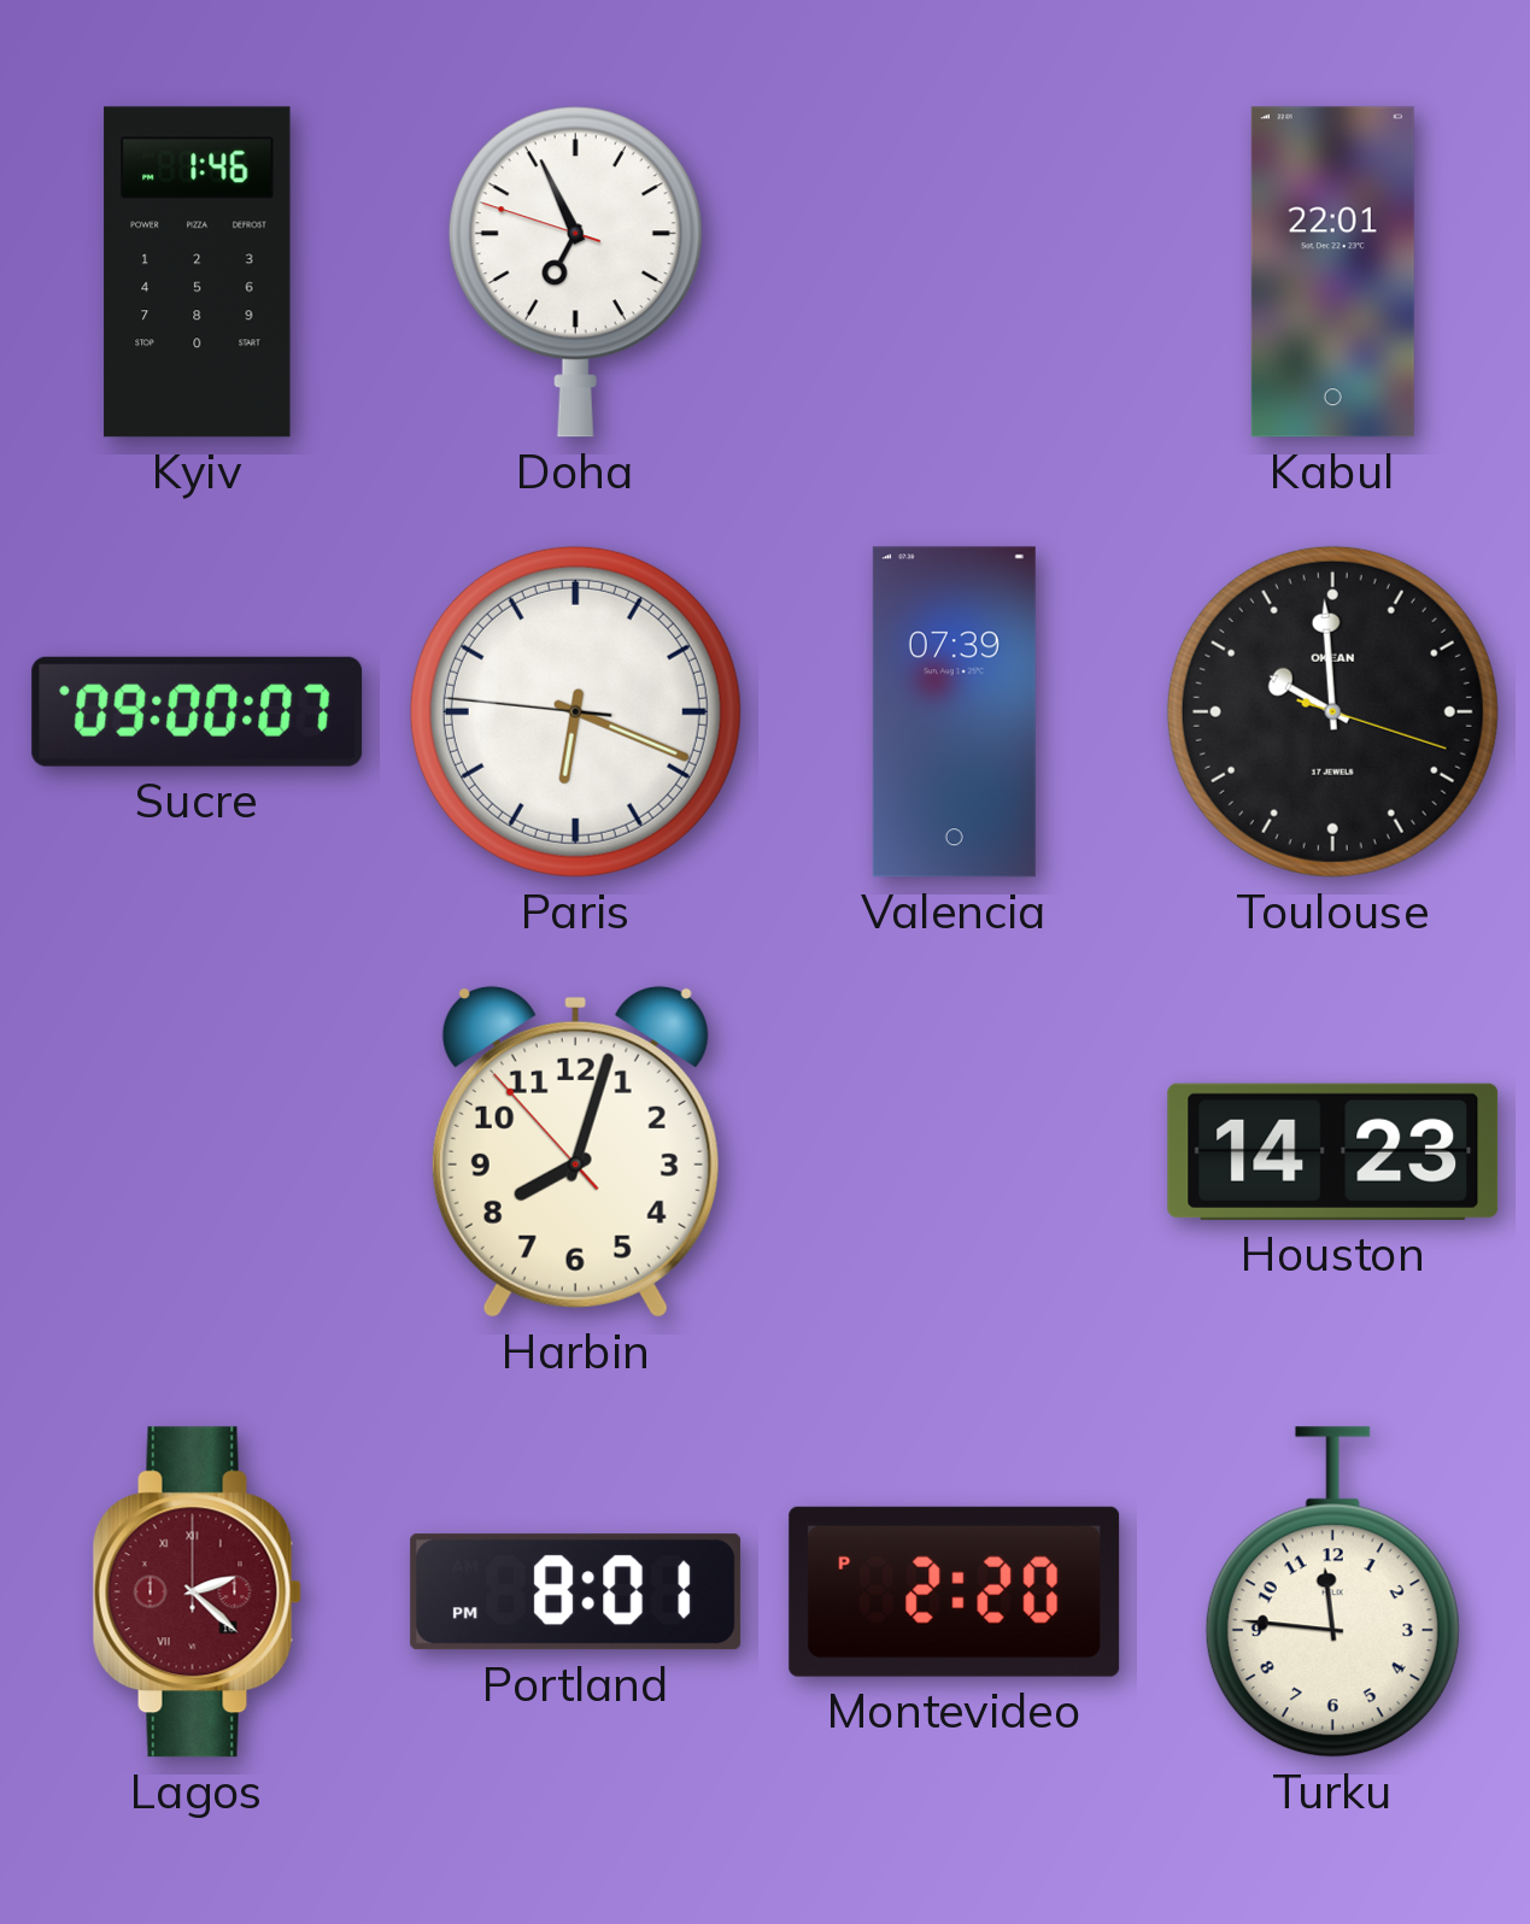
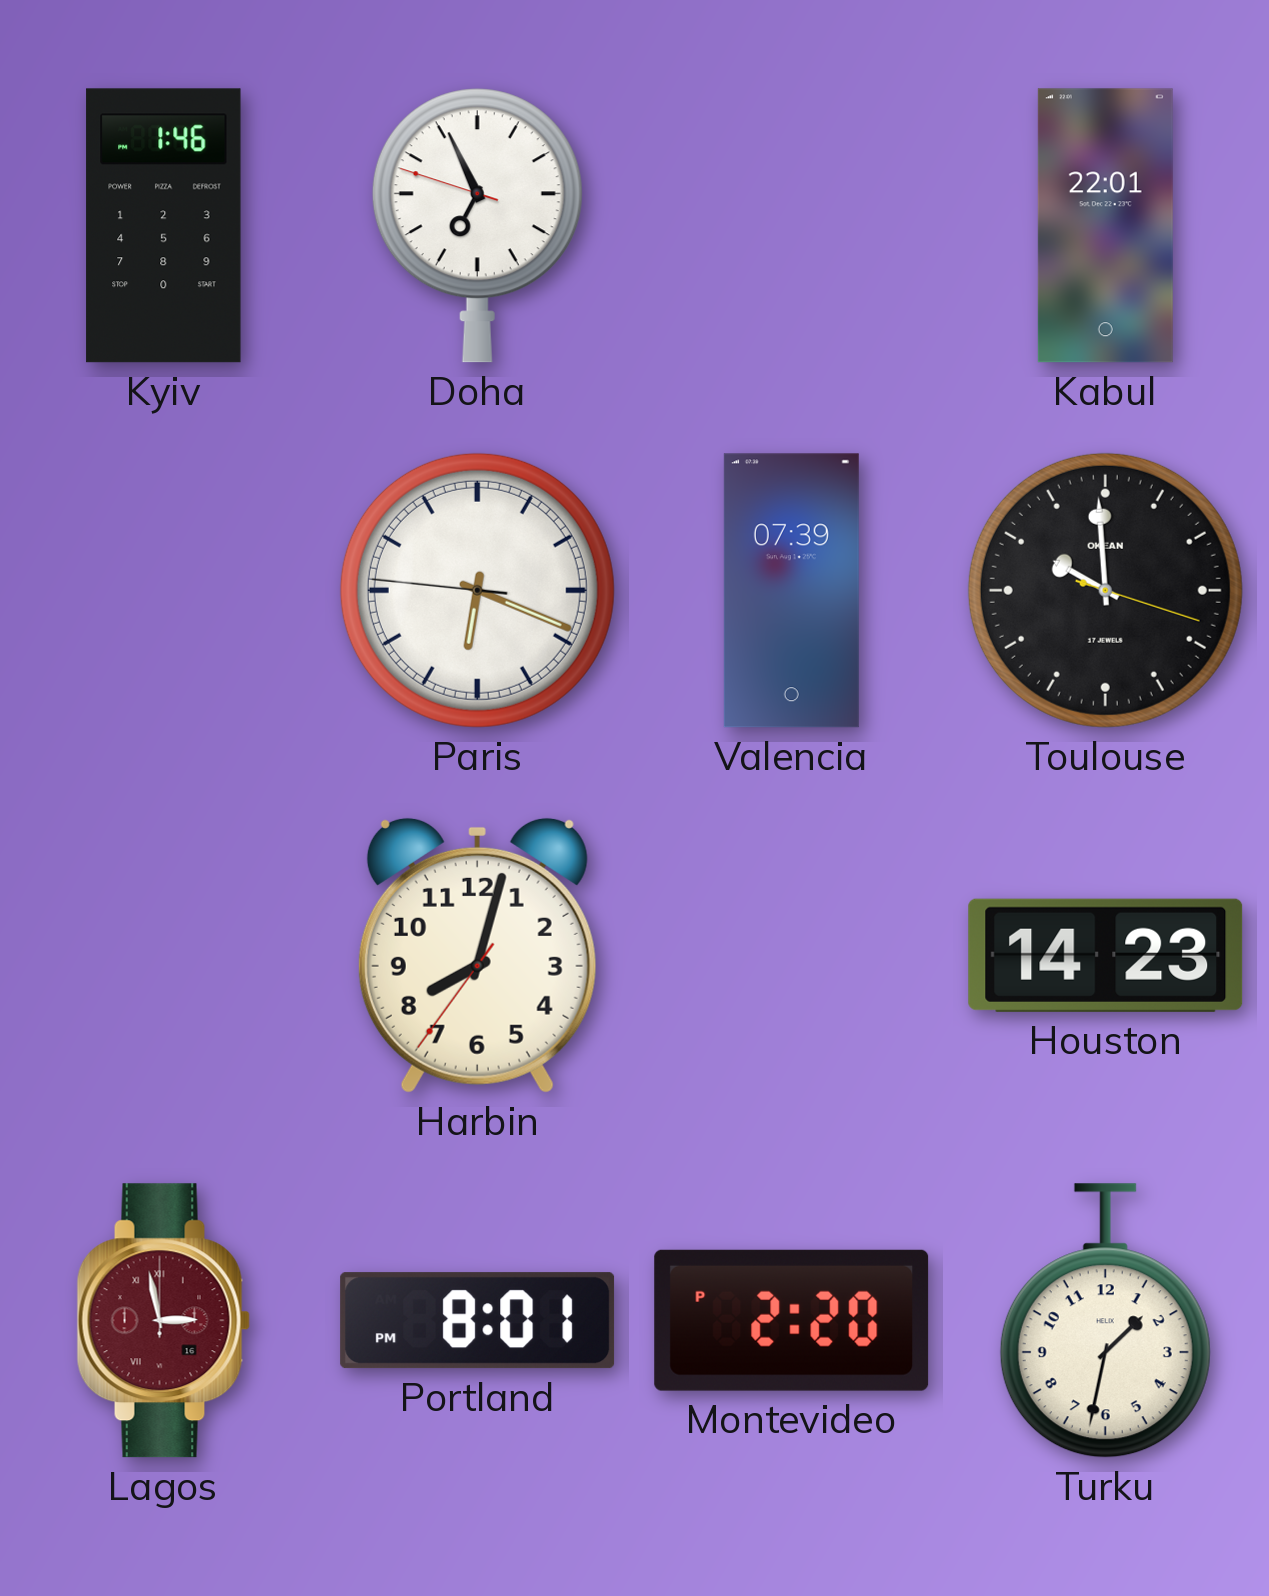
Sucre: 09:00 -> none
Harbin: 8:02:53 -> 8:02:36
Lagos: 2:22 -> 2:58
Turku: 11:46 -> 1:32
